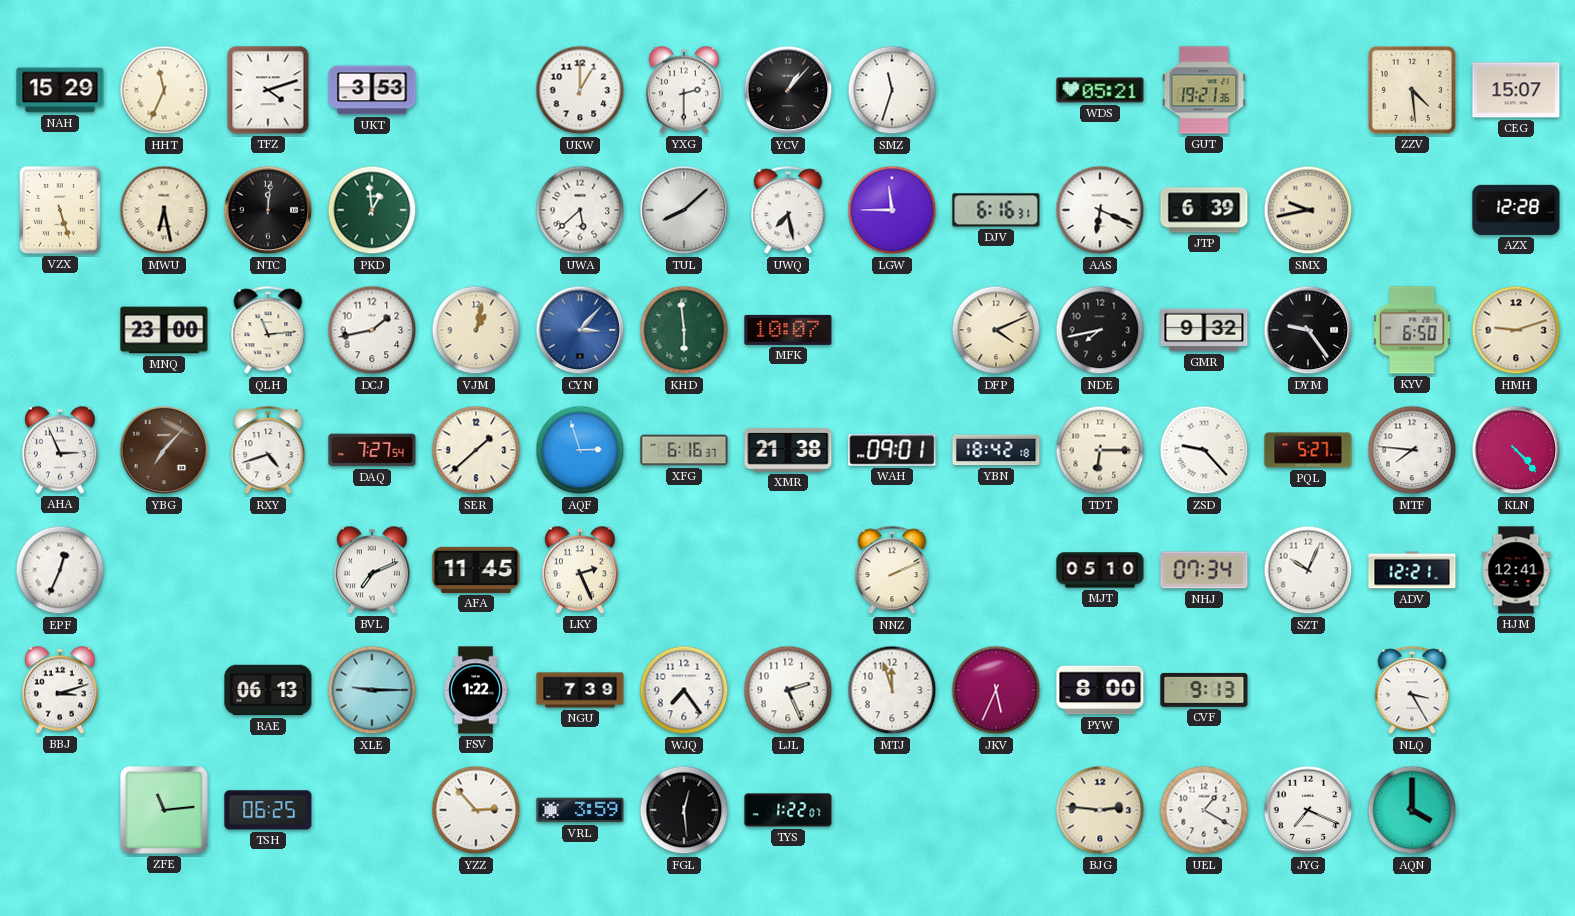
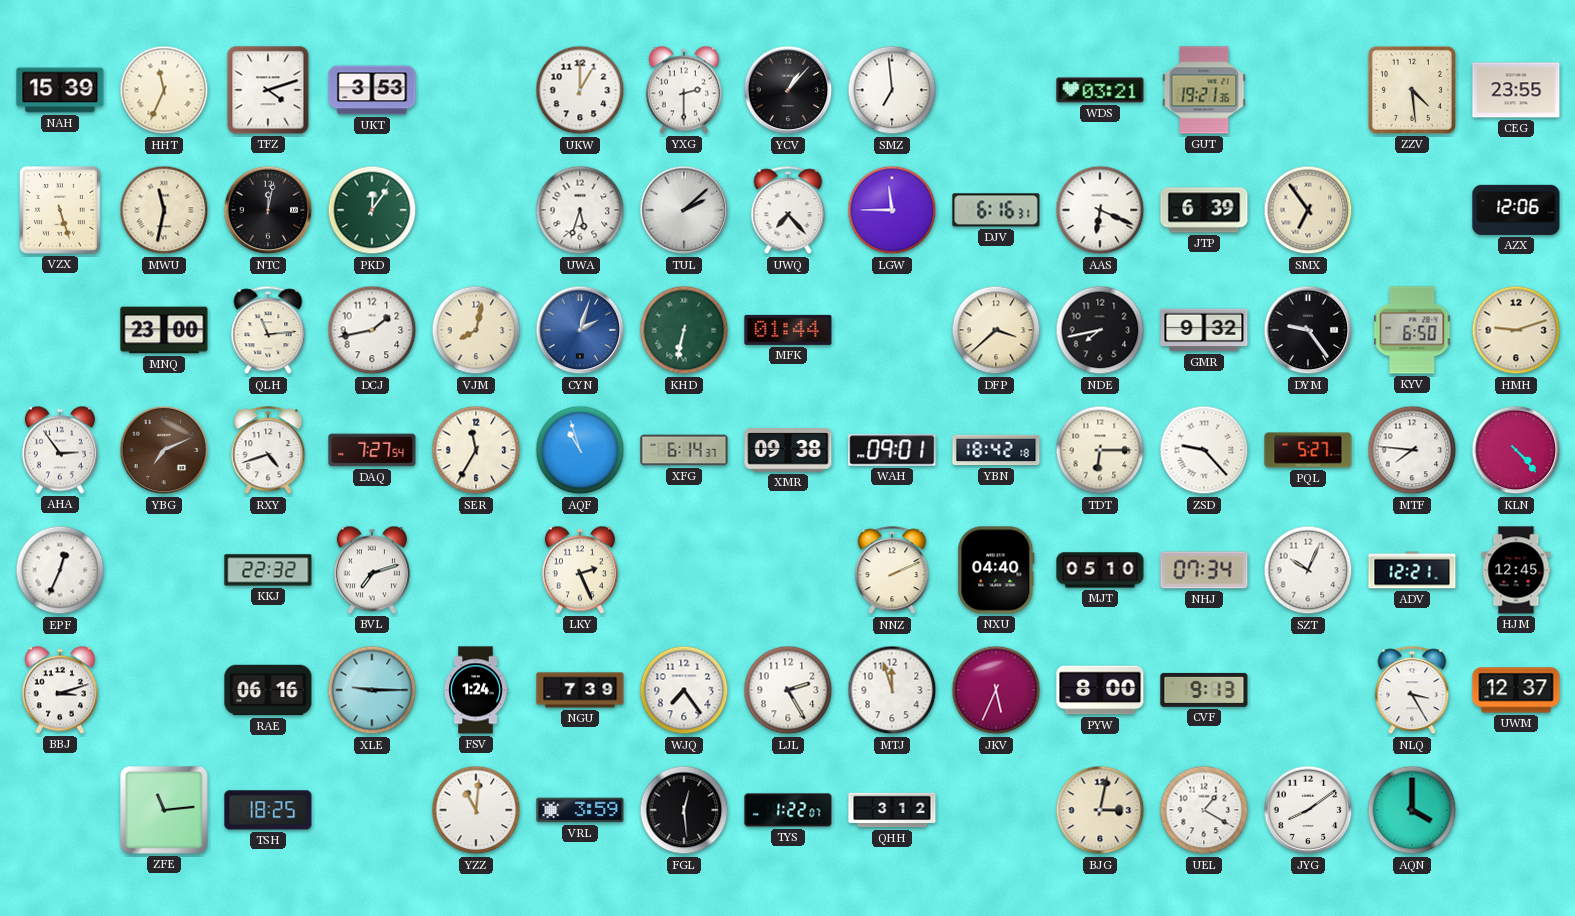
NAH: 15:29 -> 15:39
SMZ: 11:33 -> 6:59
WDS: 05:21 -> 03:21
CEG: 15:07 -> 23:55
MWU: 6:28 -> 11:32
NTC: 12:01 -> 12:02
PKD: 12:59 -> 12:06
UWA: 5:38 -> 5:33
TUL: 8:08 -> 2:08
UWQ: 7:28 -> 7:23
SMX: 9:43 -> 6:54
AZX: 12:28 -> 12:06
VJM: 1:02 -> 8:02
CYN: 3:07 -> 2:03
KHD: 5:59 -> 6:32
MFK: 10:07 -> 01:44
DFP: 4:11 -> 3:38
AHA: 2:56 -> 2:54
YBG: 7:07 -> 7:11
SER: 1:38 -> 11:35
AQF: 2:57 -> 10:57
XFG: 6:16 -> 6:14
XMR: 21:38 -> 09:38
KKJ: none -> 22:32
BVL: 7:11 -> 7:12
AFA: 11:45 -> none
NXU: none -> 04:40
HJM: 12:41 -> 12:45
RAE: 06:13 -> 06:16
FSV: 1:22 -> 1:24
LJL: 2:26 -> 2:25
UWM: none -> 12:37
TSH: 06:25 -> 18:25
YZZ: 2:53 -> 11:01
QHH: none -> 3:12
BJG: 2:46 -> 3:02
JYG: 7:19 -> 8:09
